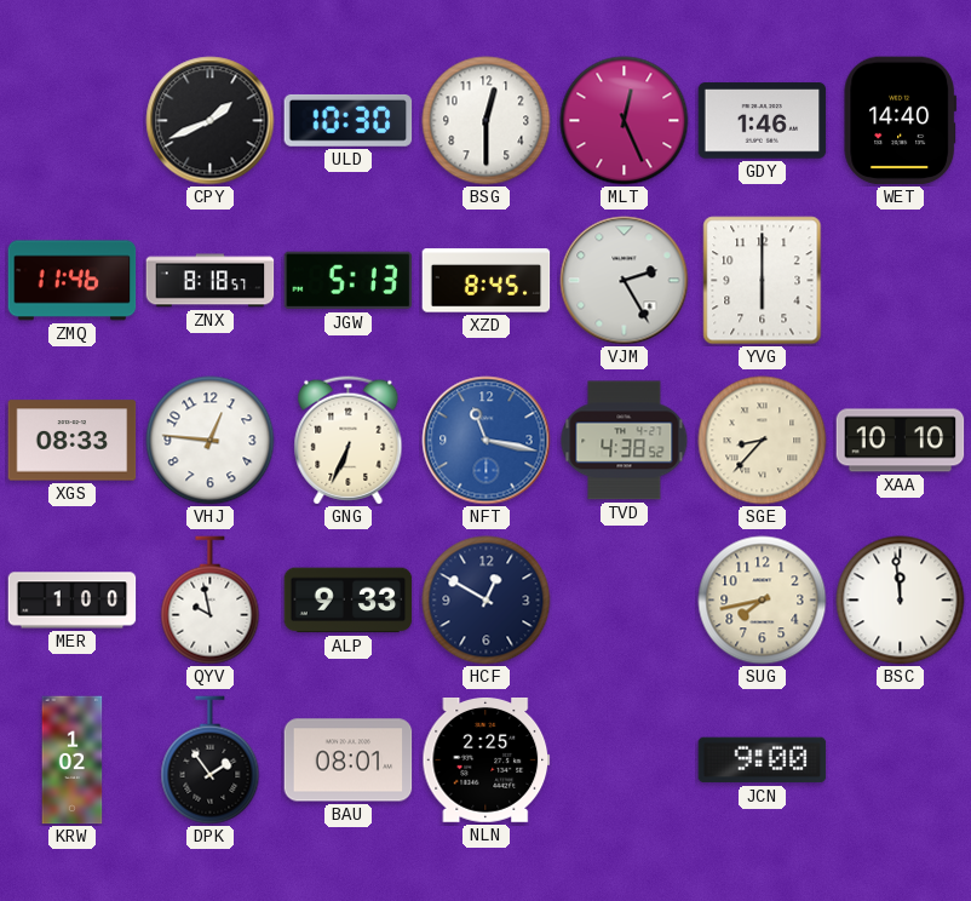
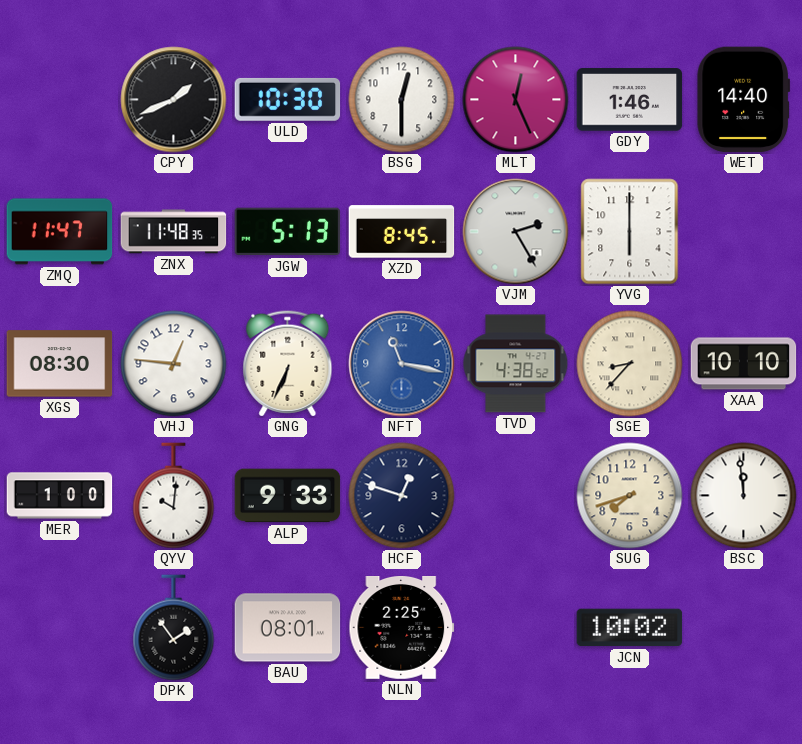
ZMQ: 11:46 -> 11:47
ZNX: 8:18 -> 11:48
XGS: 08:33 -> 08:30
QYV: 9:58 -> 10:01
HCF: 12:50 -> 12:48
SUG: 7:43 -> 7:42
KRW: 1:02 -> none
JCN: 9:00 -> 10:02
